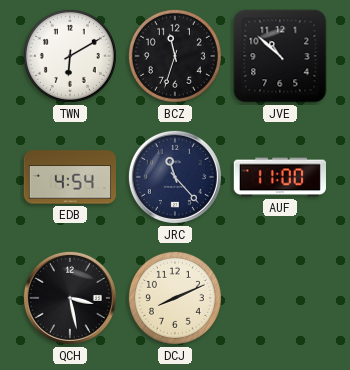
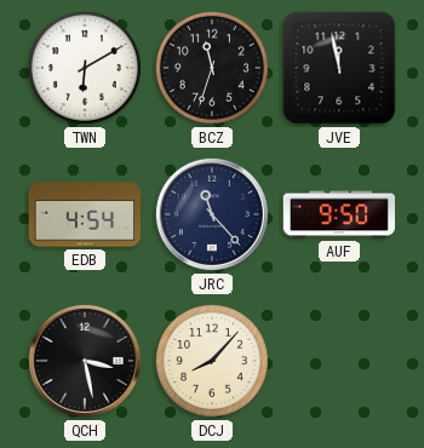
JVE: 10:52 -> 11:58
AUF: 11:00 -> 9:50
DCJ: 8:11 -> 8:07
